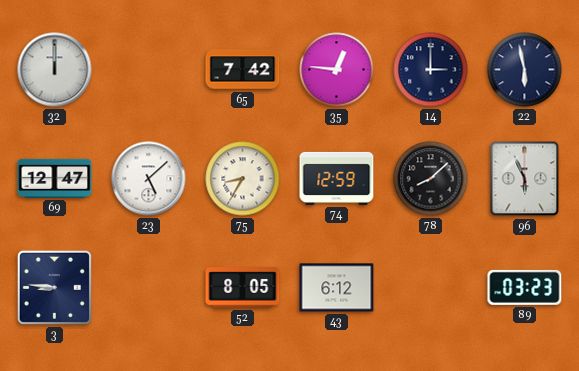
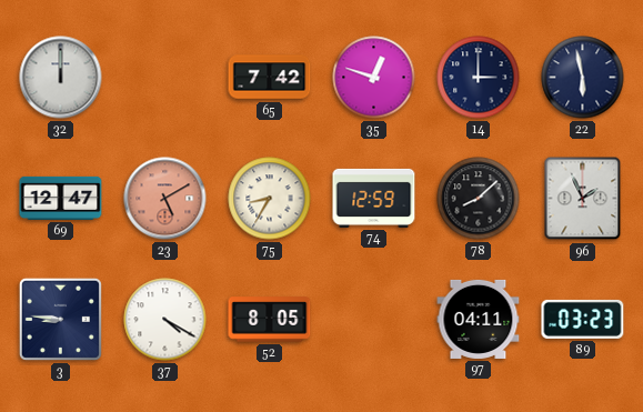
35: 12:46 -> 12:48
23: 5:08 -> 5:10
23 dial: white -> salmon
96: 5:56 -> 1:56
37: none -> 4:20
43: 6:12 -> none
97: none -> 04:11
